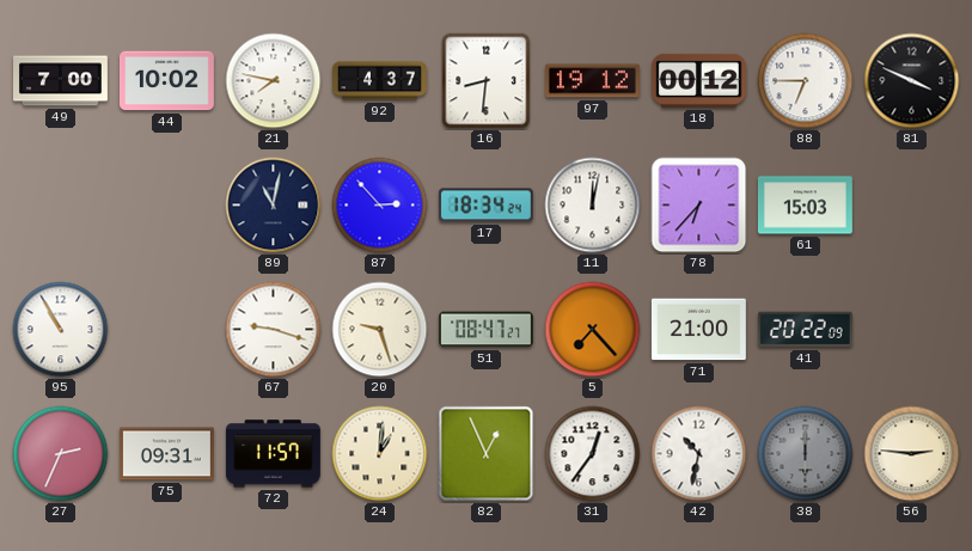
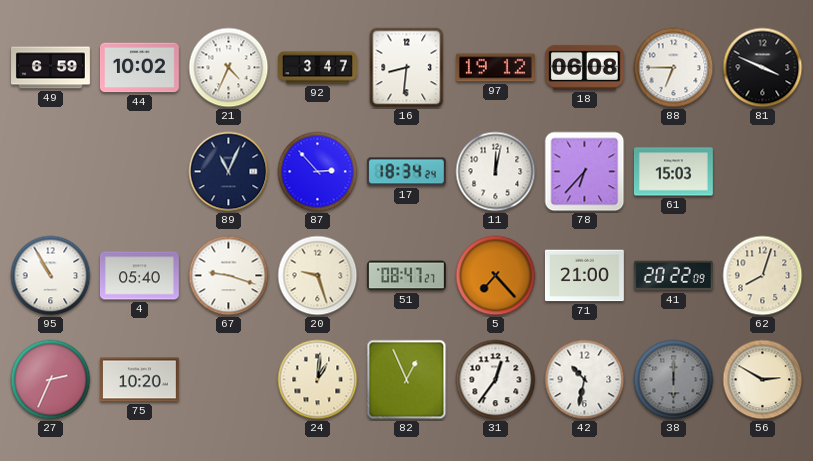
49: 7:00 -> 6:59
21: 7:47 -> 4:34
92: 4:37 -> 3:47
18: 00:12 -> 06:08
89: 11:02 -> 11:04
4: none -> 05:40
62: none -> 8:03
75: 09:31 -> 10:20
72: 11:57 -> none
56: 2:46 -> 2:50
